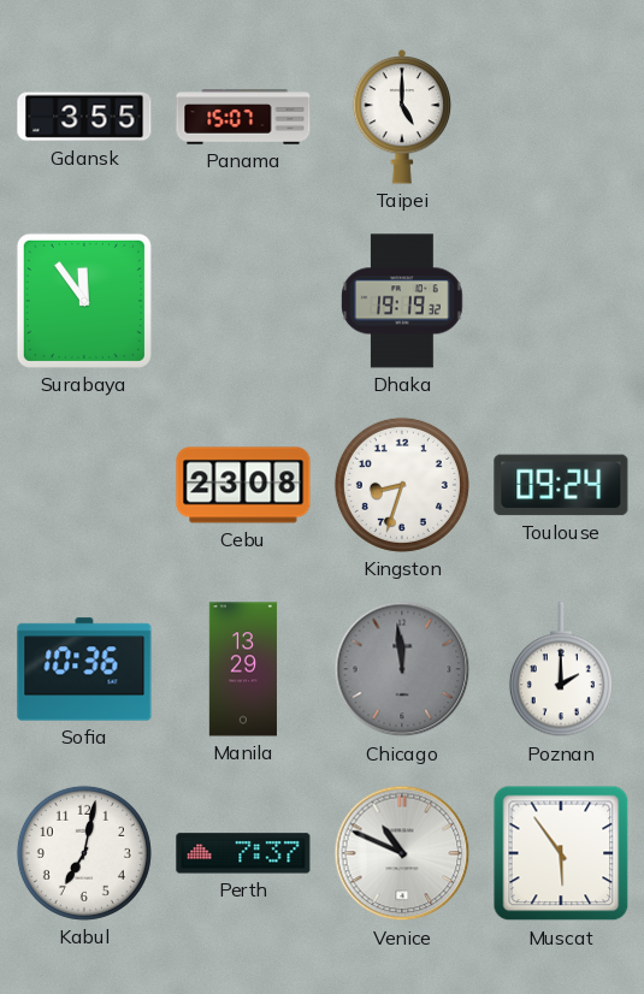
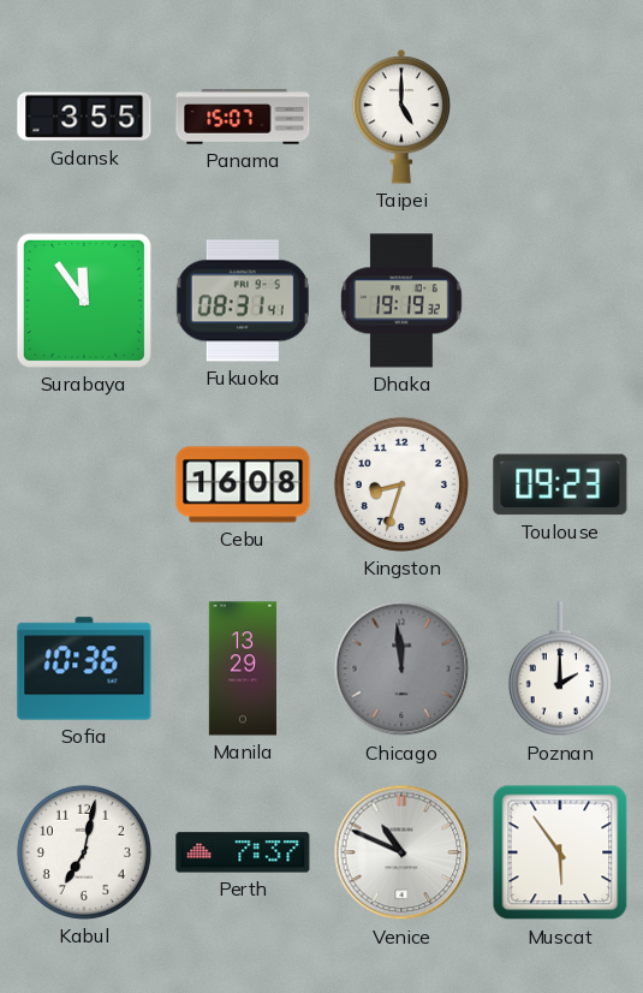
Fukuoka: none -> 08:31
Cebu: 23:08 -> 16:08
Toulouse: 09:24 -> 09:23
